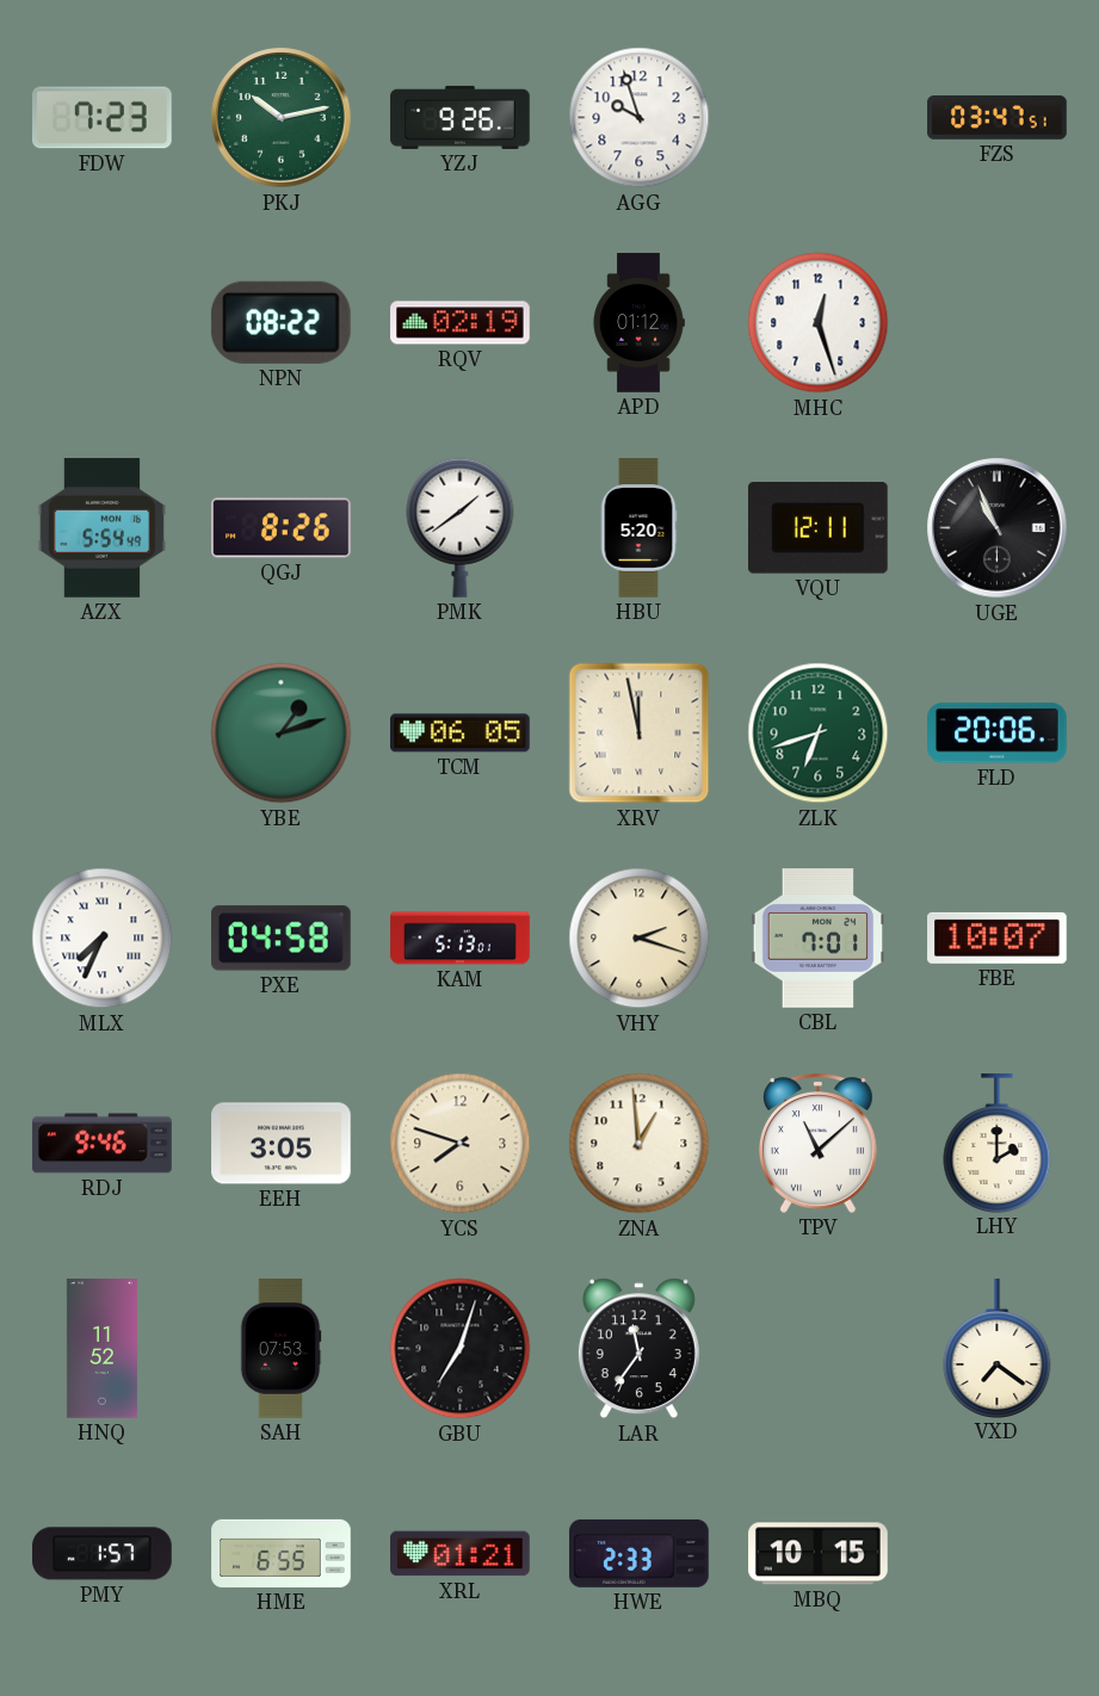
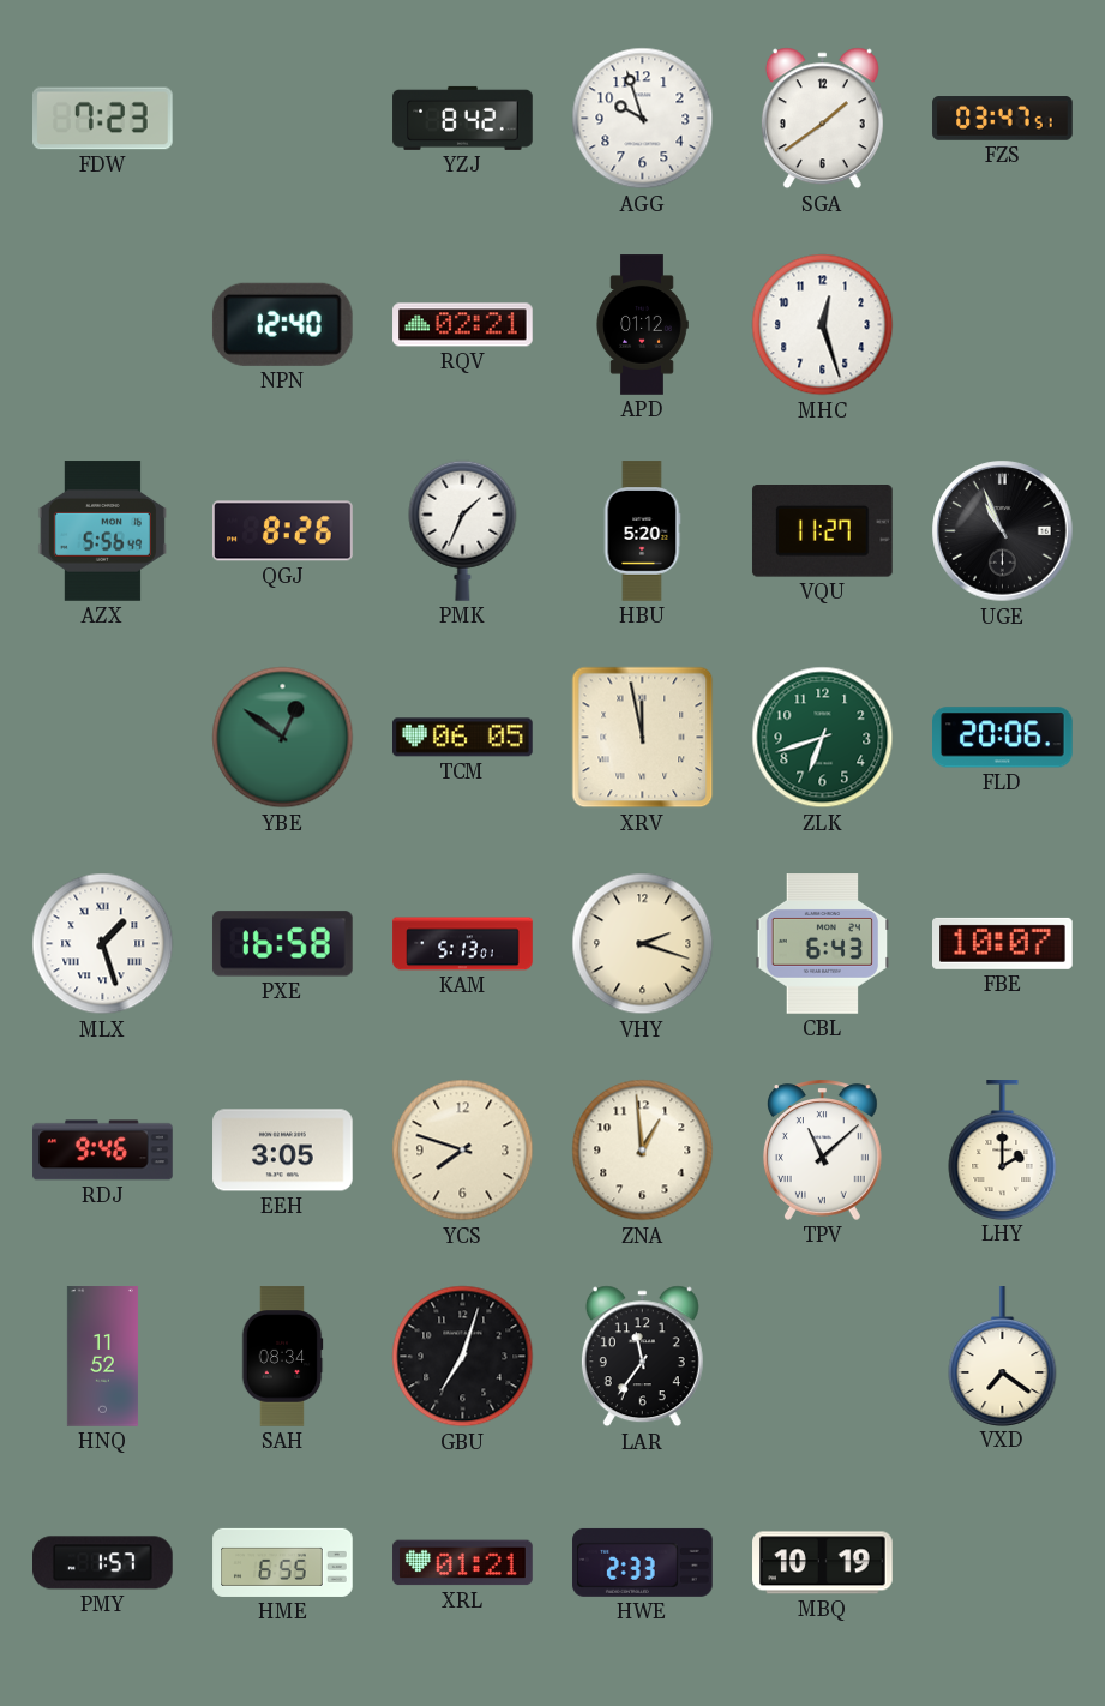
PKJ: 10:13 -> none
YZJ: 9:26 -> 8:42
SGA: none -> 1:39
NPN: 08:22 -> 12:40
RQV: 02:19 -> 02:21
AZX: 5:54 -> 5:56
PMK: 1:39 -> 1:34
VQU: 12:11 -> 11:27
YBE: 1:12 -> 12:51
MLX: 7:34 -> 1:27
PXE: 04:58 -> 16:58
CBL: 7:01 -> 6:43
SAH: 07:53 -> 08:34
MBQ: 10:15 -> 10:19
